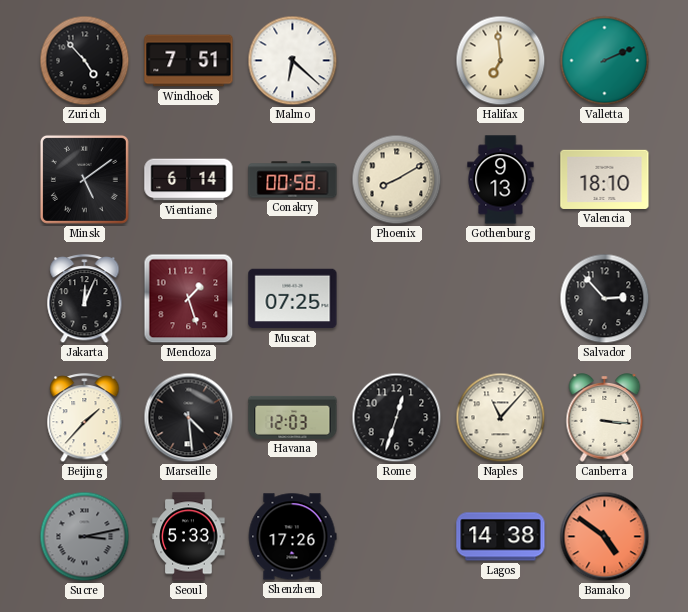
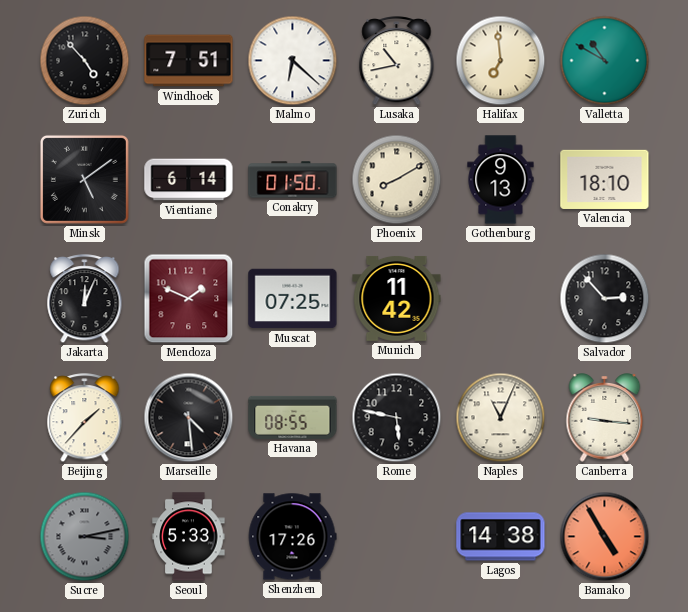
Lusaka: none -> 10:43
Valletta: 2:11 -> 10:50
Conakry: 00:58 -> 01:50
Mendoza: 1:27 -> 1:49
Munich: none -> 11:42
Havana: 12:03 -> 08:55
Rome: 12:33 -> 5:47
Naples: 11:07 -> 11:04
Canberra: 3:16 -> 9:16
Bamako: 4:51 -> 4:55
